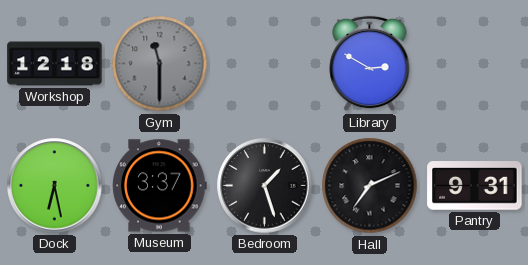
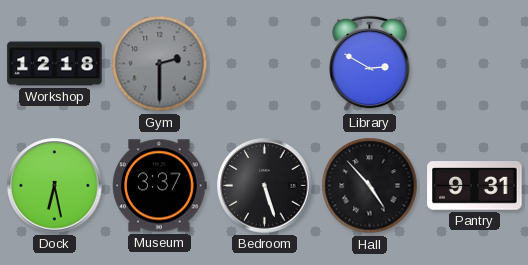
Gym: 11:30 -> 2:30
Bedroom: 1:27 -> 5:27
Hall: 7:11 -> 4:53
